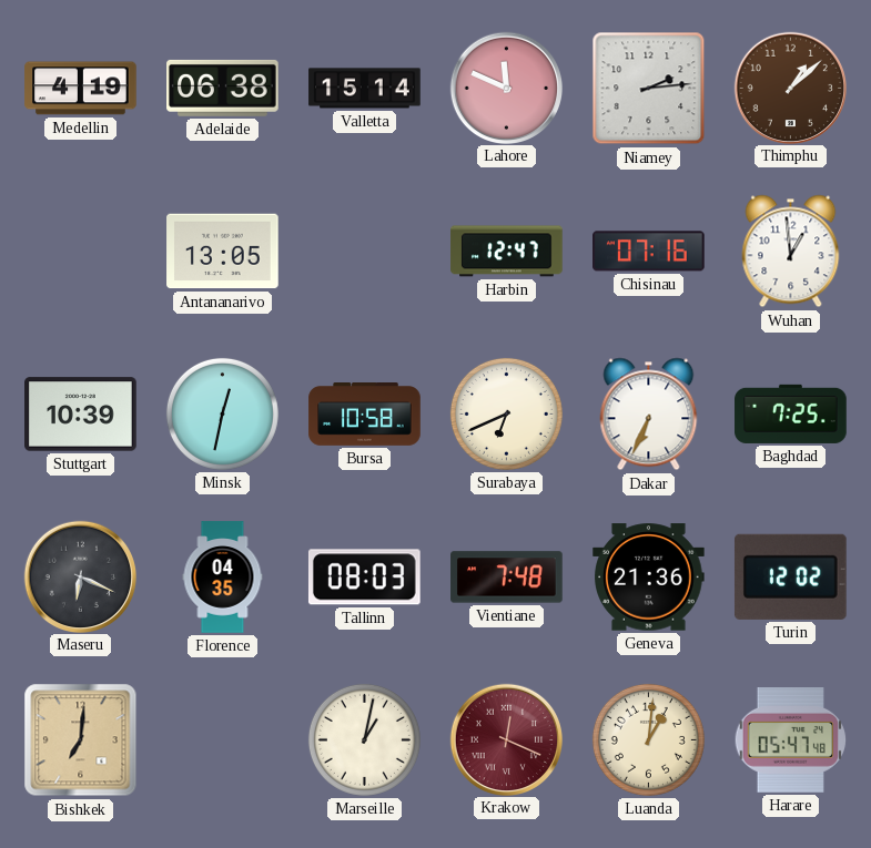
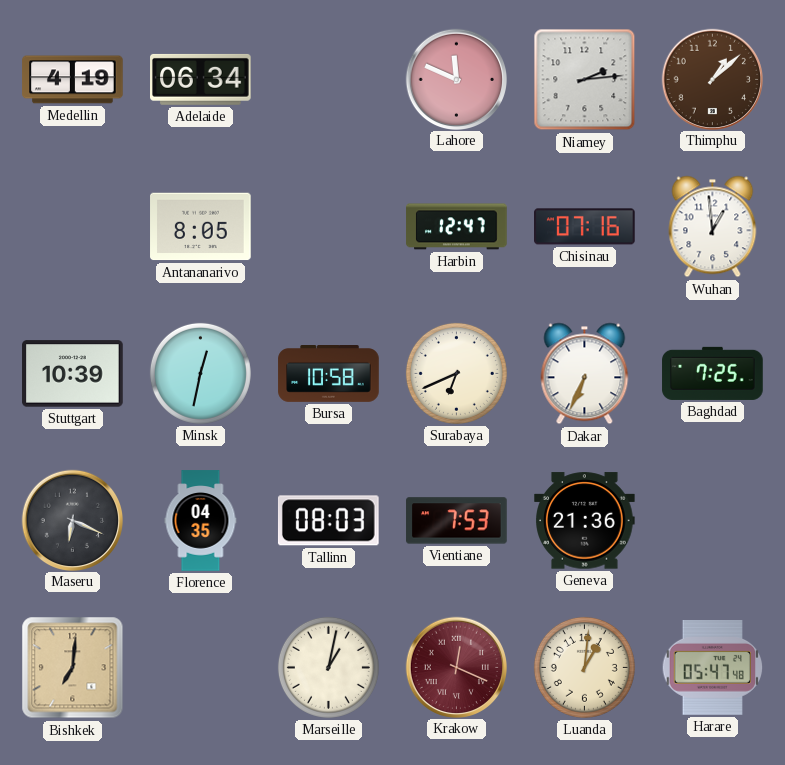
Adelaide: 06:38 -> 06:34
Valletta: 15:14 -> none
Antananarivo: 13:05 -> 8:05
Vientiane: 7:48 -> 7:53
Turin: 12:02 -> none
